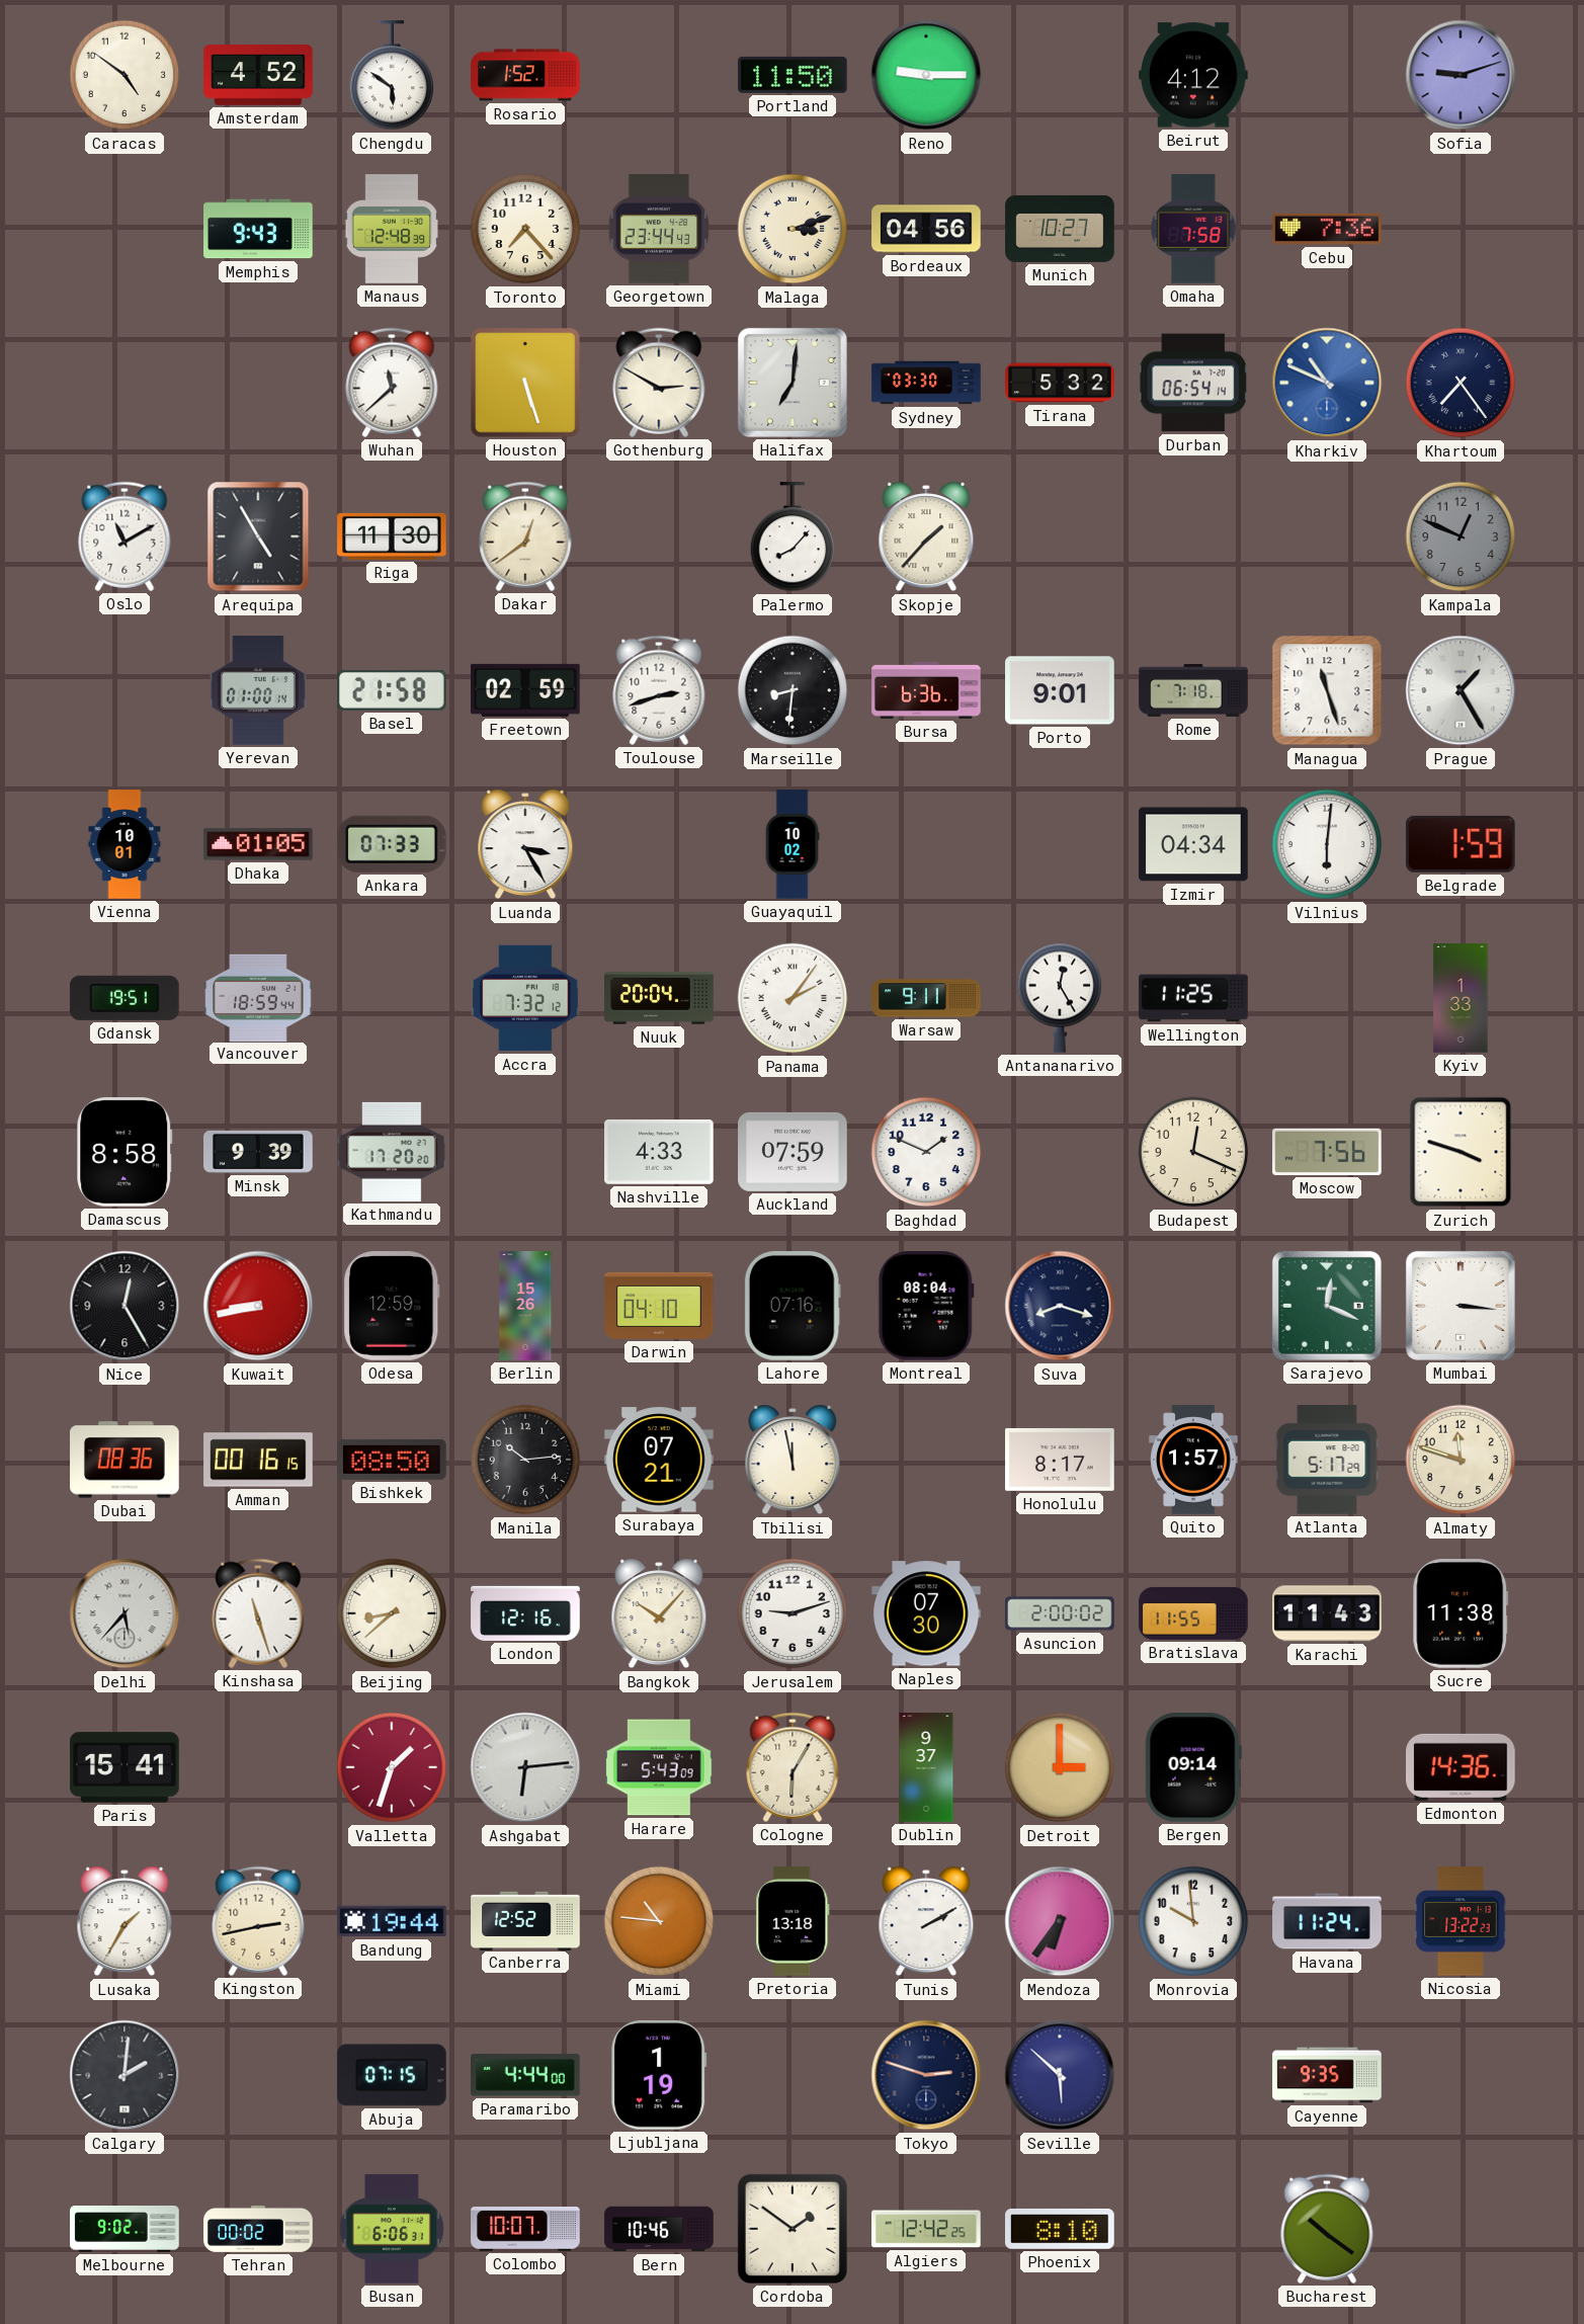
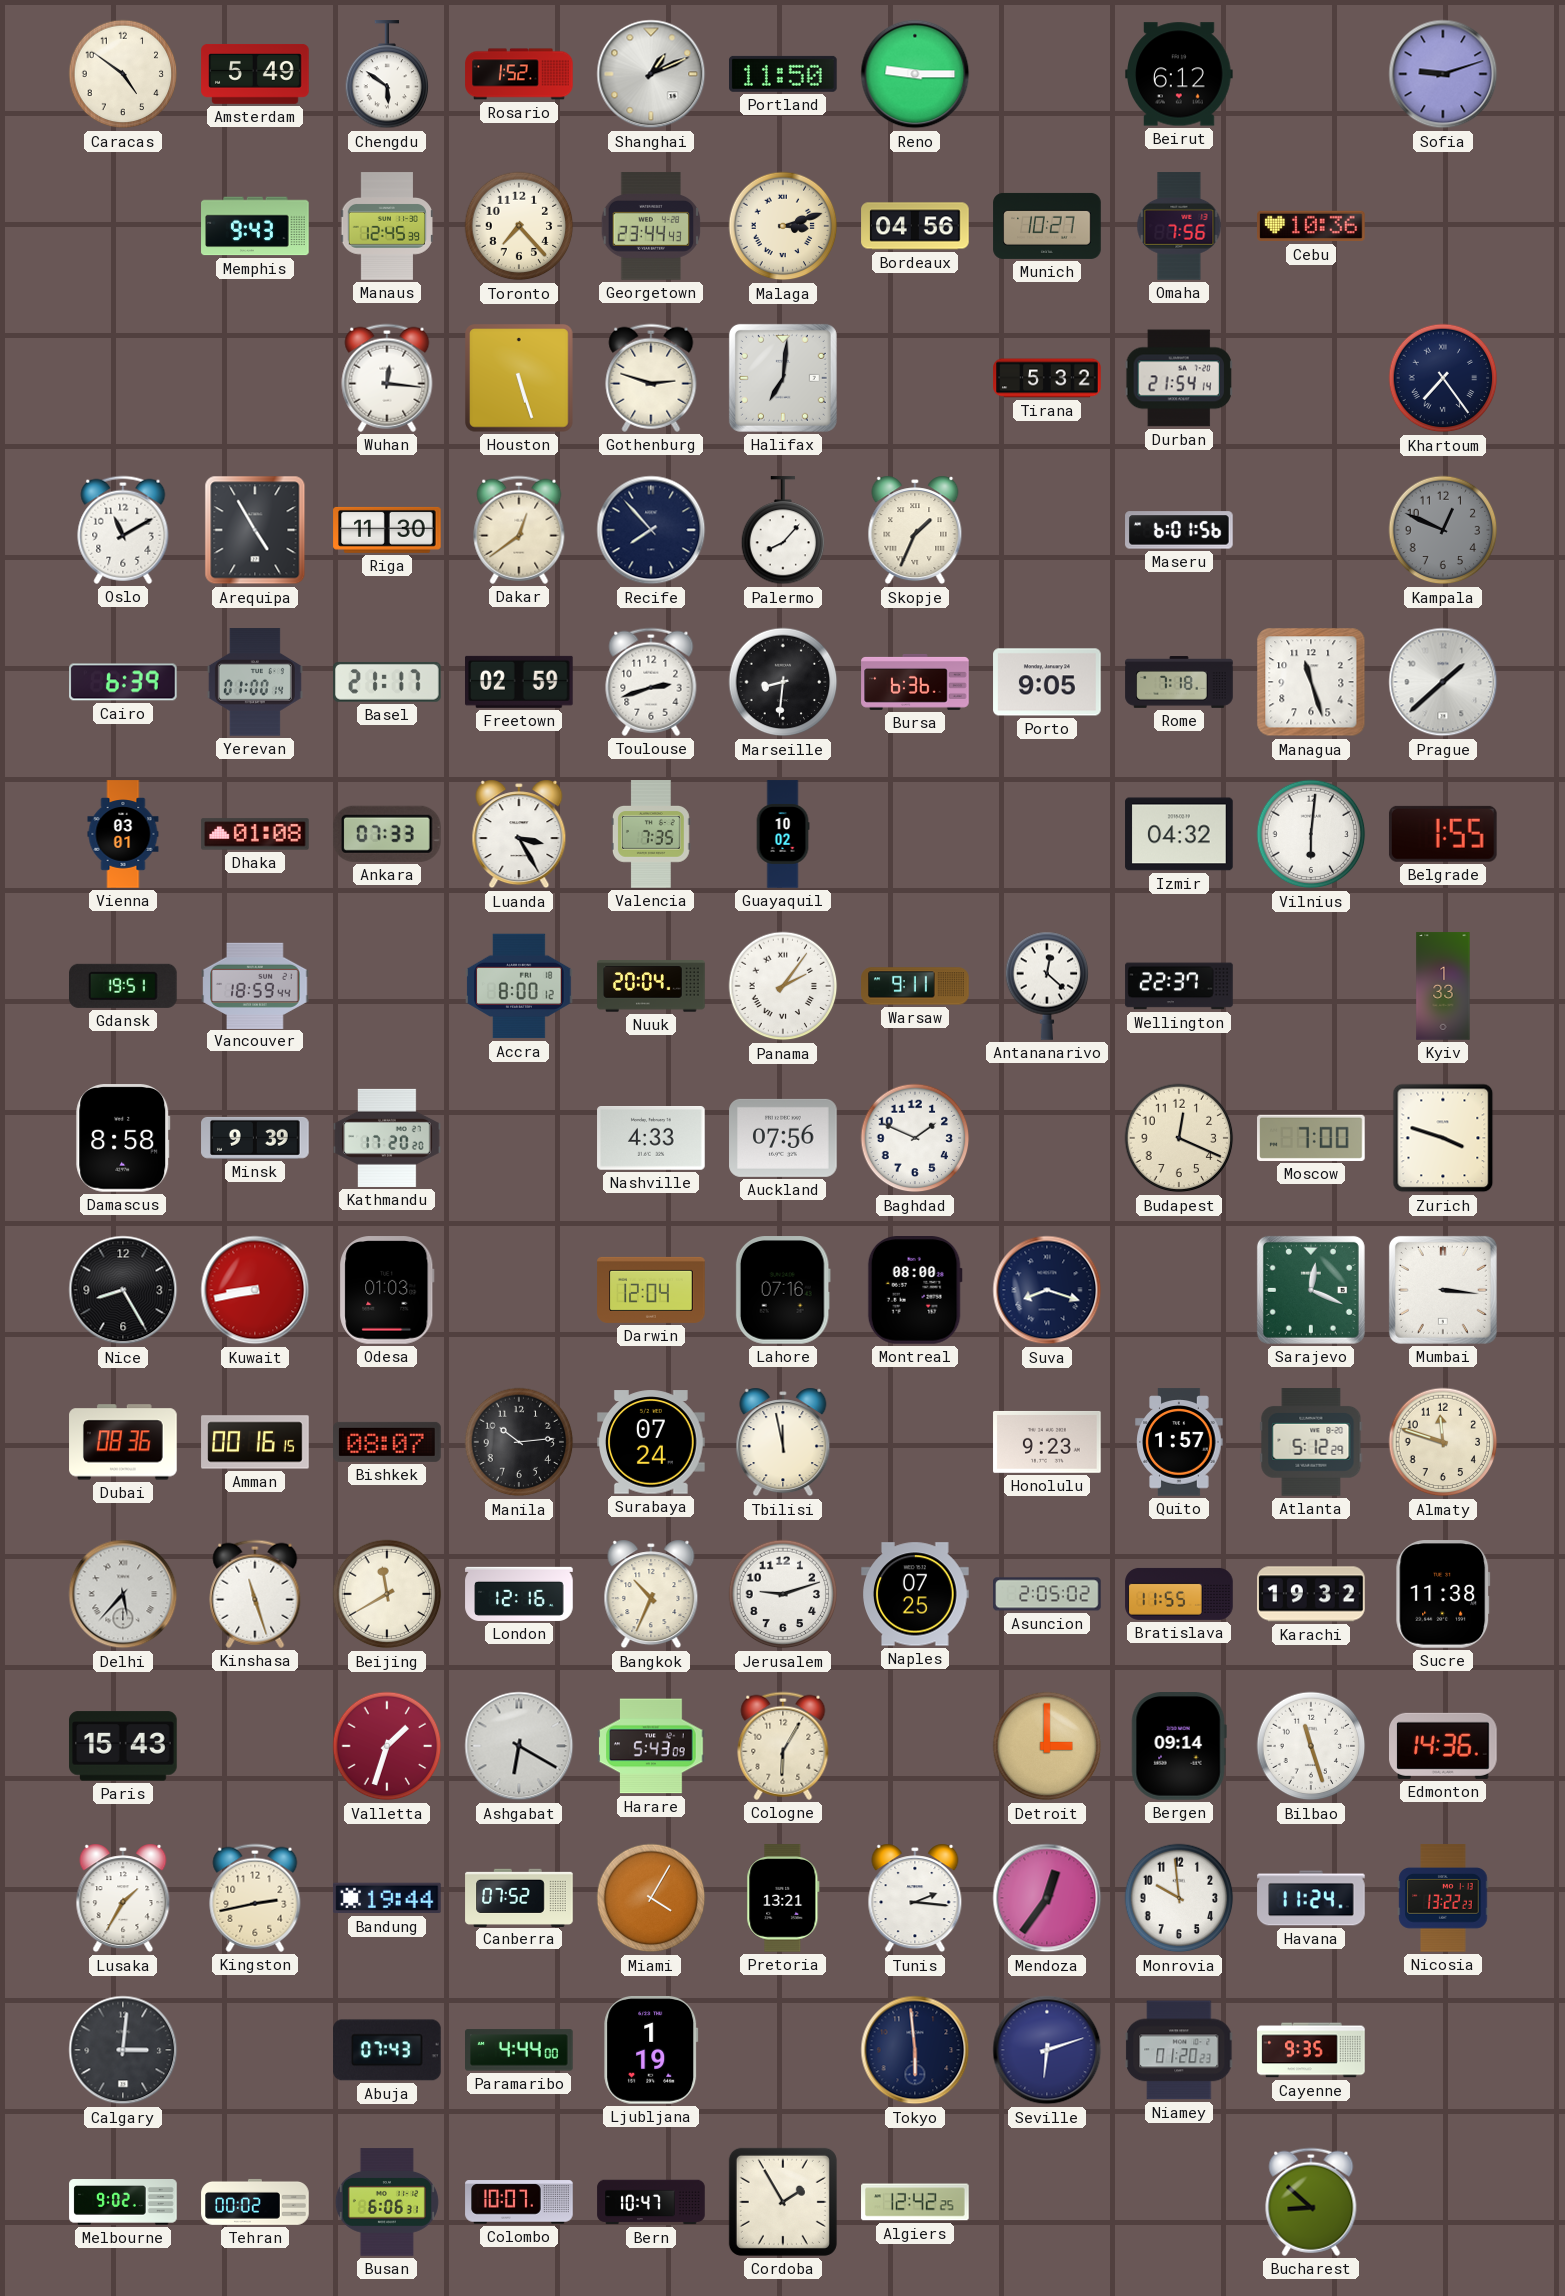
Amsterdam: 4:52 -> 5:49
Shanghai: none -> 1:11
Beirut: 4:12 -> 6:12
Manaus: 12:48 -> 12:45
Omaha: 7:58 -> 7:56
Cebu: 7:36 -> 10:36
Wuhan: 11:38 -> 12:16
Gothenburg: 2:50 -> 2:48
Sydney: 03:30 -> none
Durban: 06:54 -> 21:54
Kharkiv: 10:49 -> none
Recife: none -> 7:53
Skopje: 1:37 -> 1:34
Maseru: none -> 6:01
Cairo: none -> 6:39
Basel: 21:58 -> 21:17
Porto: 9:01 -> 9:05
Prague: 1:25 -> 1:38
Vienna: 10:01 -> 03:01
Dhaka: 01:05 -> 01:08
Valencia: none -> 7:35
Izmir: 04:34 -> 04:32
Belgrade: 1:59 -> 1:55
Accra: 7:32 -> 8:00
Antananarivo: 12:25 -> 12:22
Wellington: 11:25 -> 22:37
Auckland: 07:59 -> 07:56
Moscow: 7:56 -> 7:00
Nice: 12:25 -> 8:25
Odesa: 12:59 -> 01:03
Berlin: 15:26 -> none
Darwin: 04:10 -> 12:04
Montreal: 08:04 -> 08:00
Bishkek: 08:50 -> 08:07
Surabaya: 07:21 -> 07:24
Honolulu: 8:17 -> 9:23
Atlanta: 5:17 -> 5:12
Beijing: 8:38 -> 11:40
Bangkok: 10:07 -> 10:34
Naples: 07:30 -> 07:25
Asuncion: 2:00 -> 2:05
Karachi: 11:43 -> 19:32
Paris: 15:41 -> 15:43
Ashgabat: 6:14 -> 6:20
Dublin: 9:37 -> none
Bilbao: none -> 11:27
Canberra: 12:52 -> 07:52
Miami: 10:46 -> 4:05
Pretoria: 13:18 -> 13:21
Tunis: 2:10 -> 2:16
Mendoza: 6:36 -> 12:36
Calgary: 2:01 -> 3:01
Abuja: 07:15 -> 07:43
Tokyo: 2:48 -> 5:59
Seville: 5:52 -> 6:12
Niamey: none -> 01:20
Bern: 10:46 -> 10:47
Cordoba: 1:51 -> 1:55
Phoenix: 8:10 -> none
Bucharest: 10:21 -> 8:52
